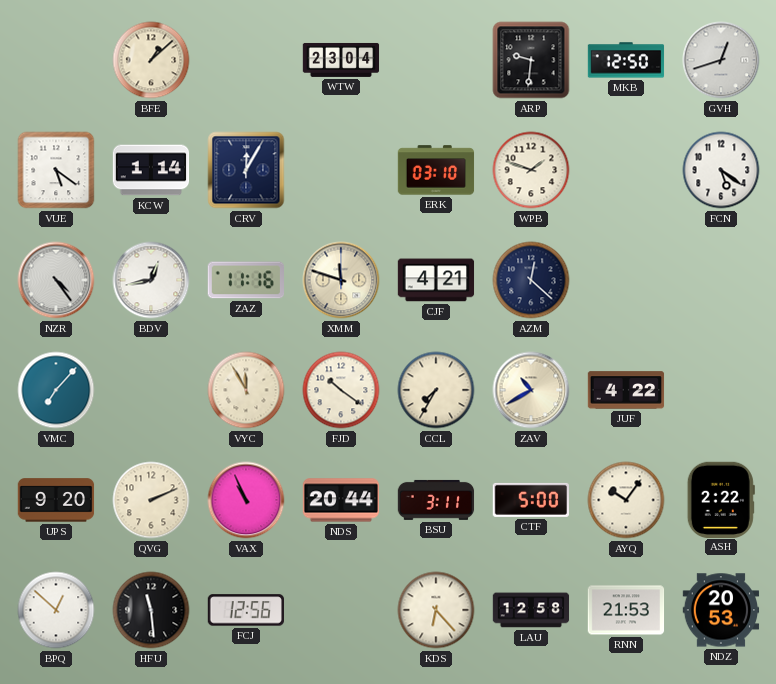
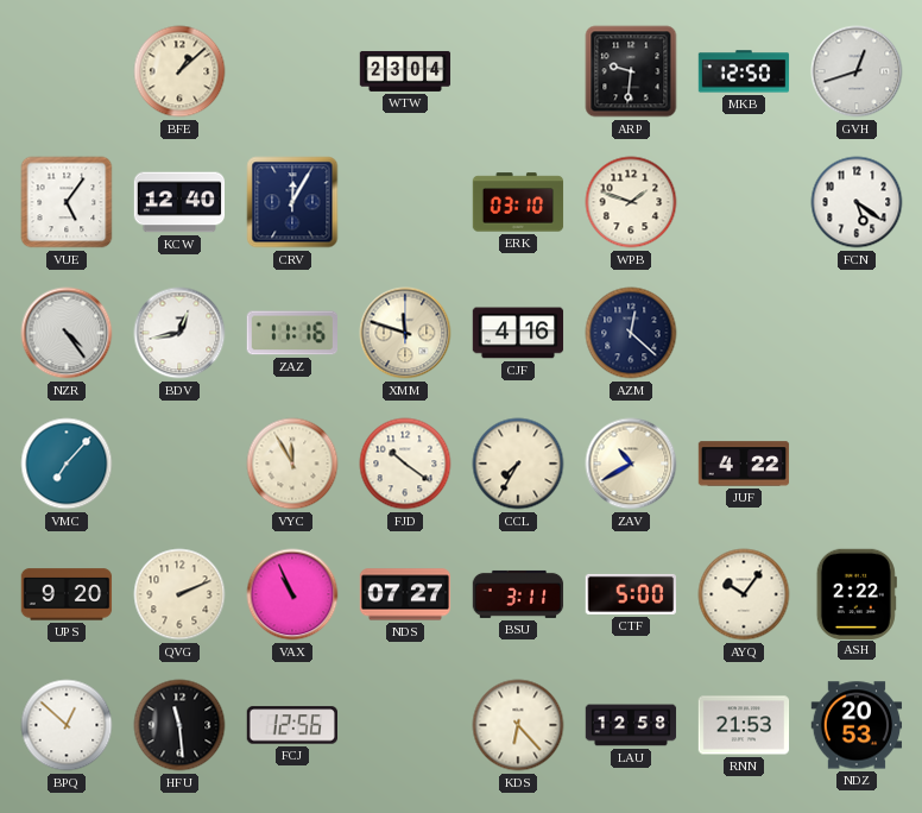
VUE: 5:21 -> 5:06
KCW: 1:14 -> 12:40
CJF: 4:21 -> 4:16
NDS: 20:44 -> 07:27
